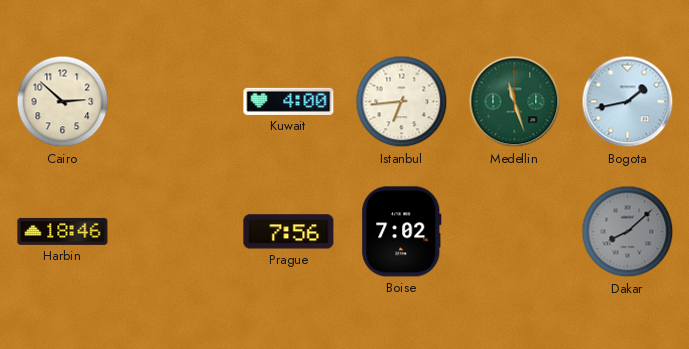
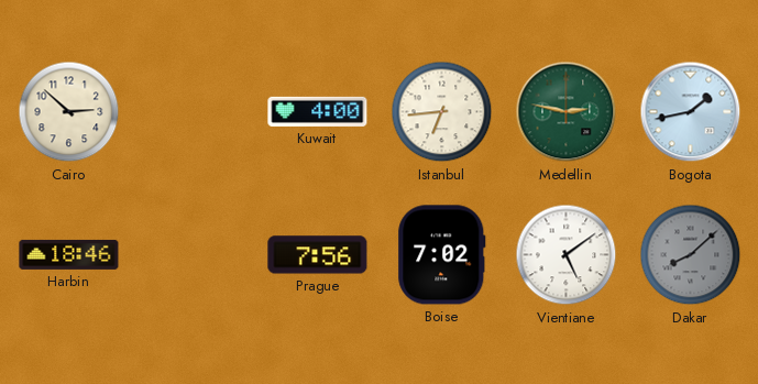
Medellin: 11:27 -> 2:47
Vientiane: none -> 5:09
